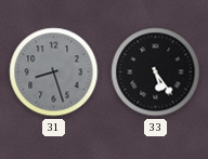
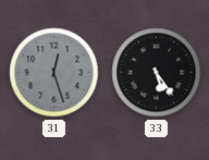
31: 8:27 -> 12:27
